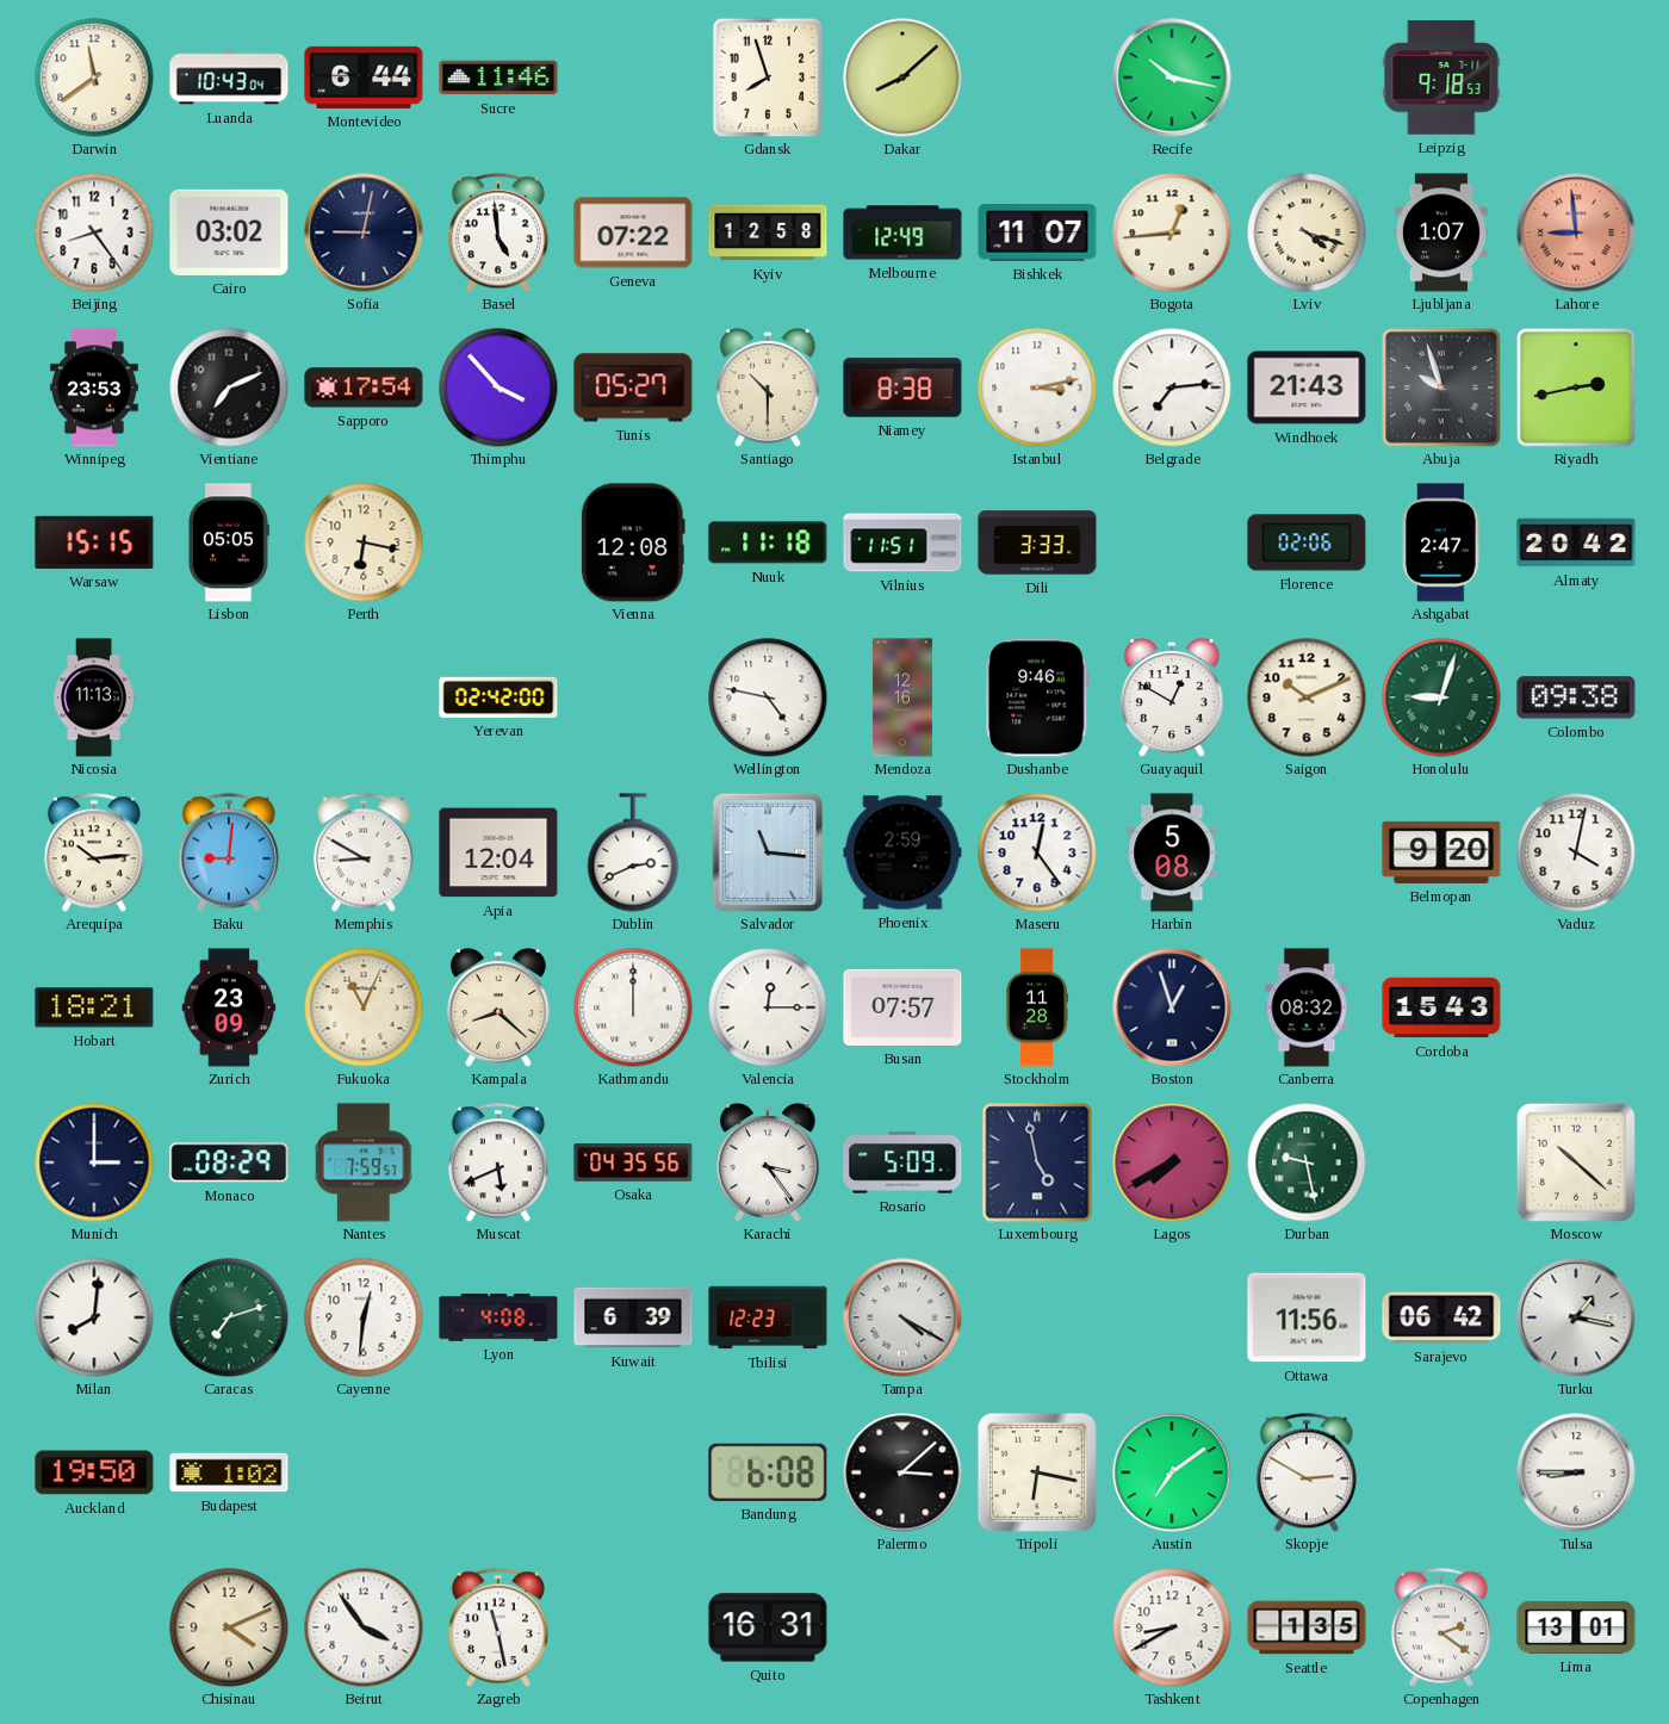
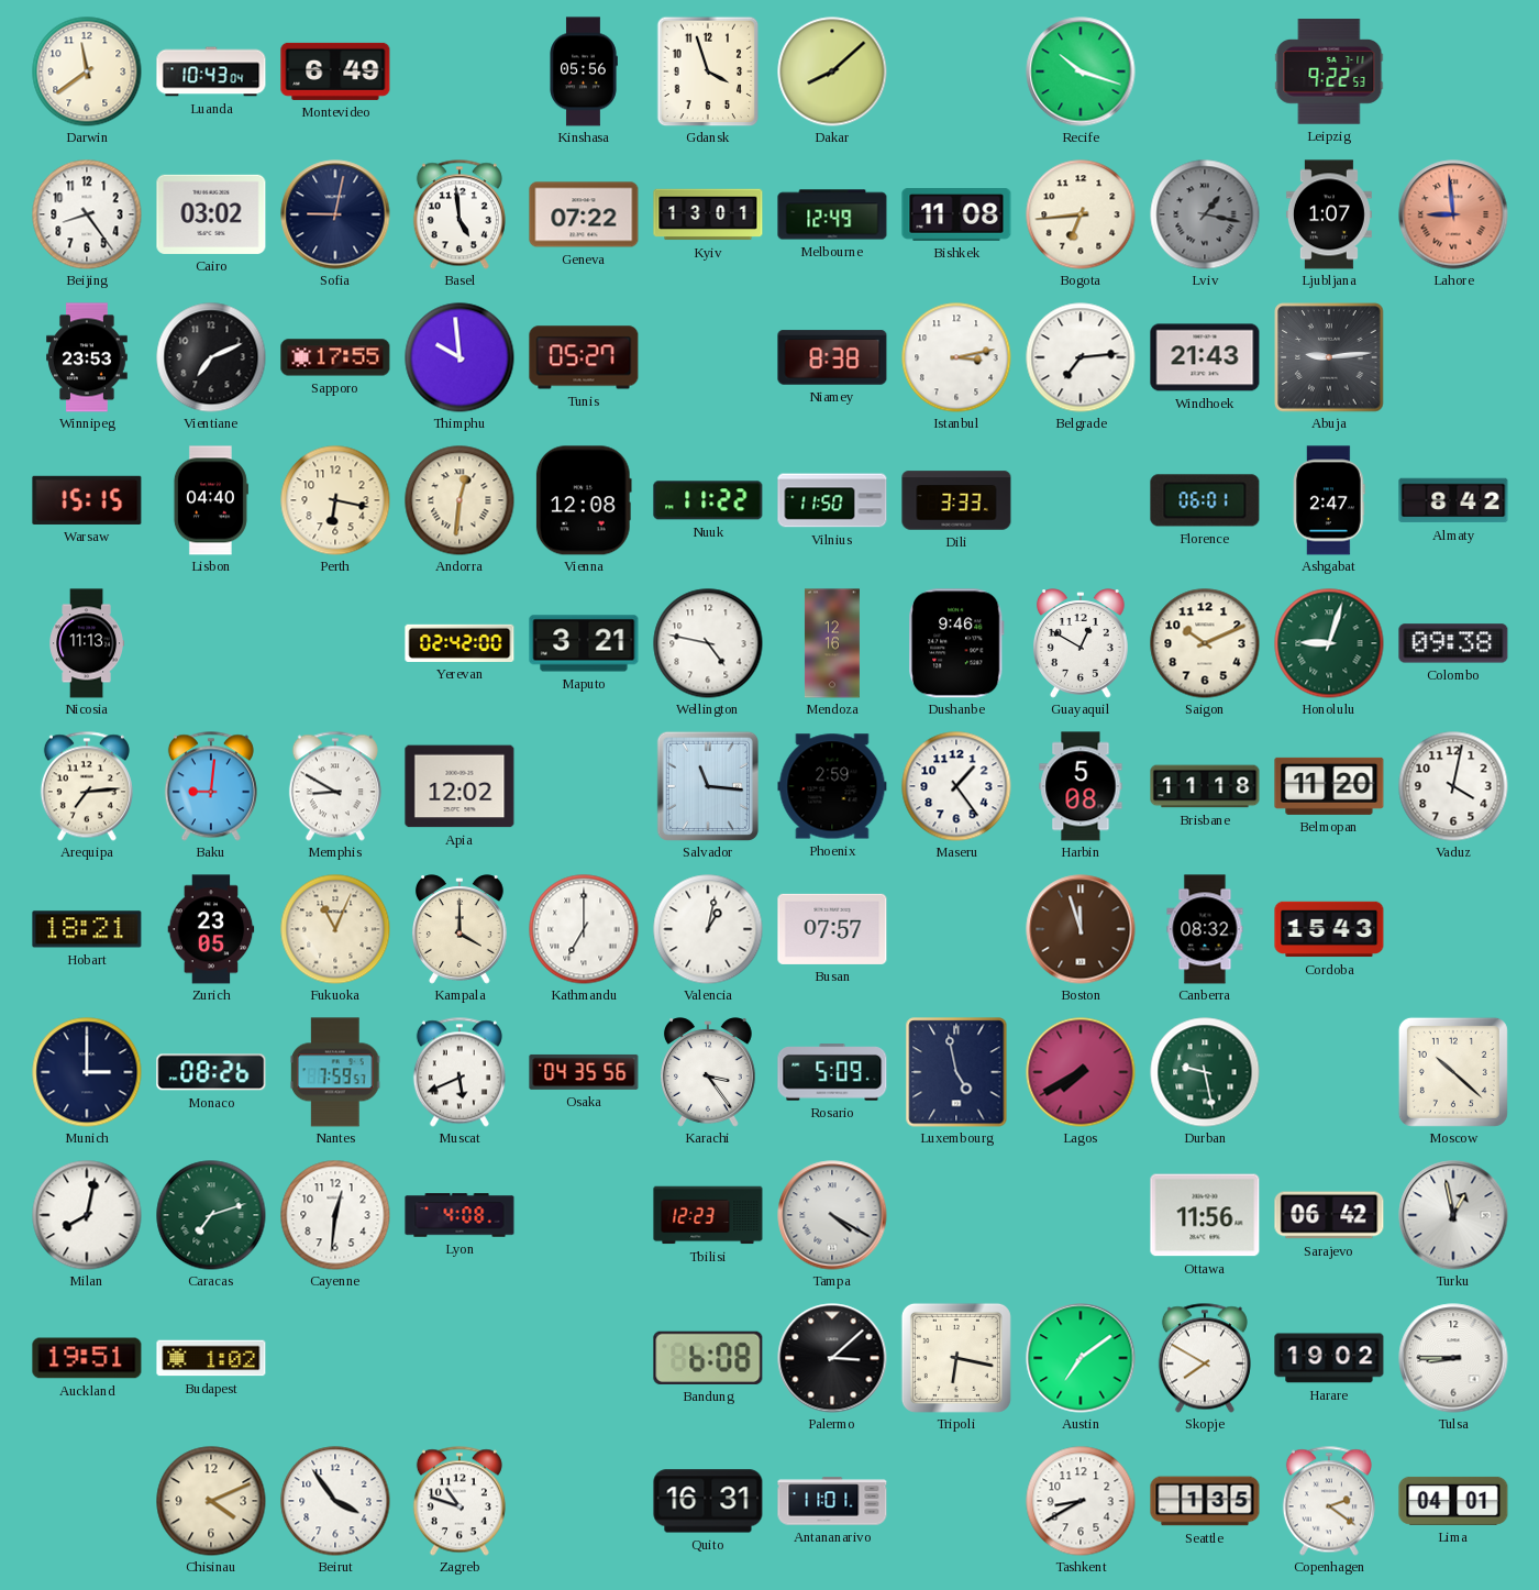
Montevideo: 6:44 -> 6:49
Sucre: 11:46 -> none
Kinshasa: none -> 05:56
Gdansk: 7:57 -> 3:57
Recife: 10:17 -> 10:18
Leipzig: 9:18 -> 9:22
Kyiv: 12:58 -> 13:01
Bishkek: 11:07 -> 11:08
Bogota: 12:44 -> 6:44
Lviv: 4:18 -> 1:17
Lviv dial: cream -> grey
Sapporo: 17:54 -> 17:55
Thimphu: 3:53 -> 9:59
Santiago: 10:30 -> none
Abuja: 9:57 -> 9:14
Riyadh: 2:43 -> none
Lisbon: 05:05 -> 04:40
Andorra: none -> 12:31
Nuuk: 11:18 -> 11:22
Vilnius: 11:51 -> 11:50
Florence: 02:06 -> 06:01
Almaty: 20:42 -> 8:42
Maputo: none -> 3:21
Arequipa: 10:14 -> 7:14
Apia: 12:04 -> 12:02
Dublin: 2:41 -> none
Maseru: 12:24 -> 1:24
Brisbane: none -> 11:18
Belmopan: 9:20 -> 11:20
Zurich: 23:09 -> 23:05
Kampala: 8:22 -> 4:00
Kathmandu: 12:00 -> 7:00
Valencia: 12:15 -> 1:02
Stockholm: 11:28 -> none
Boston: 12:57 -> 11:57
Boston dial: navy -> brown
Monaco: 08:29 -> 08:26
Milan: 8:01 -> 8:02
Kuwait: 6:39 -> none
Turku: 1:17 -> 12:58
Auckland: 19:50 -> 19:51
Skopje: 2:50 -> 7:50
Harare: none -> 19:02
Zagreb: 11:28 -> 10:48
Antananarivo: none -> 11:01
Lima: 13:01 -> 04:01
